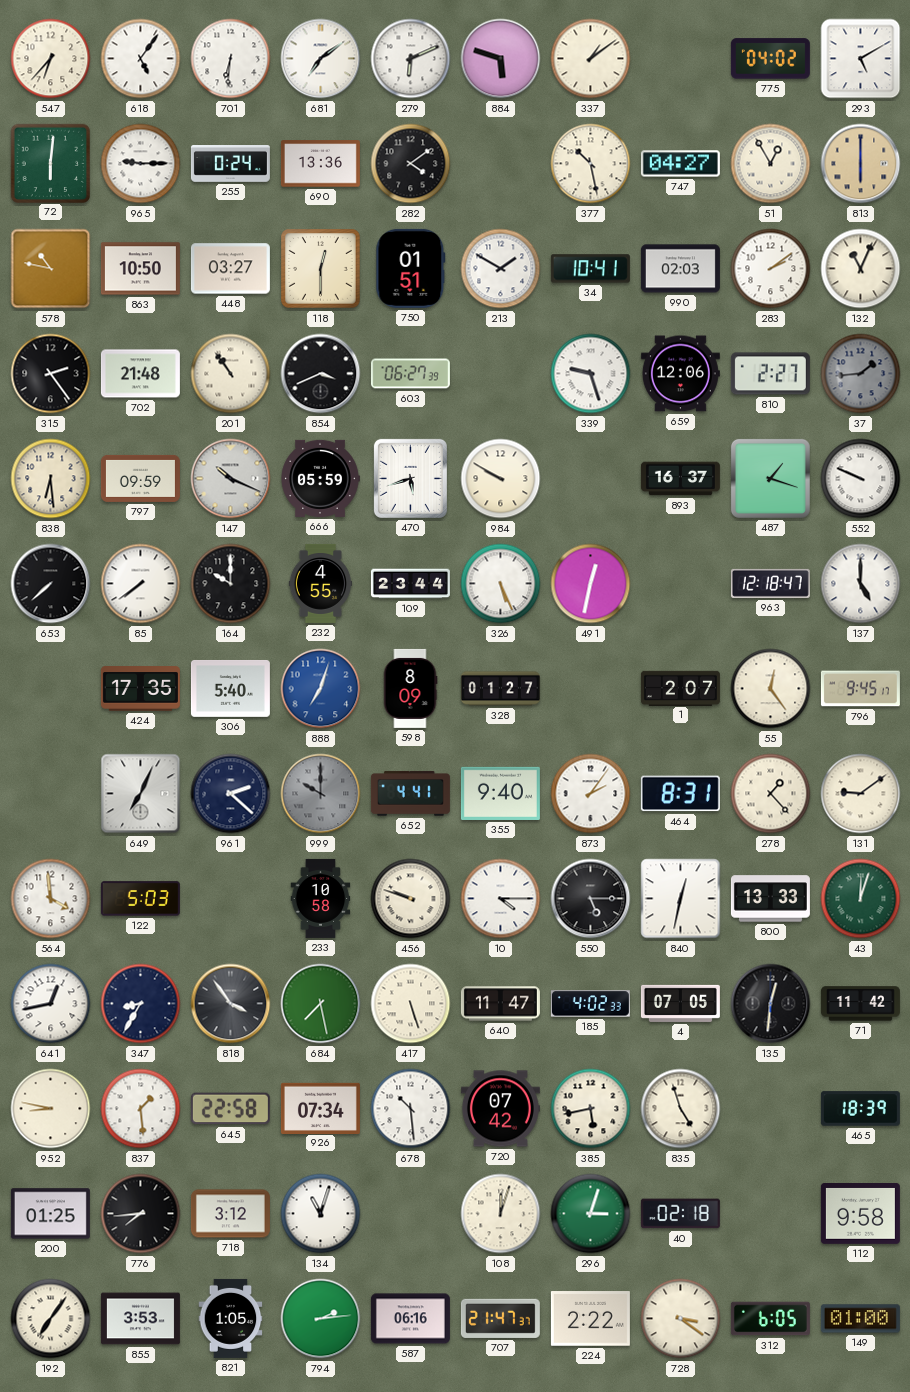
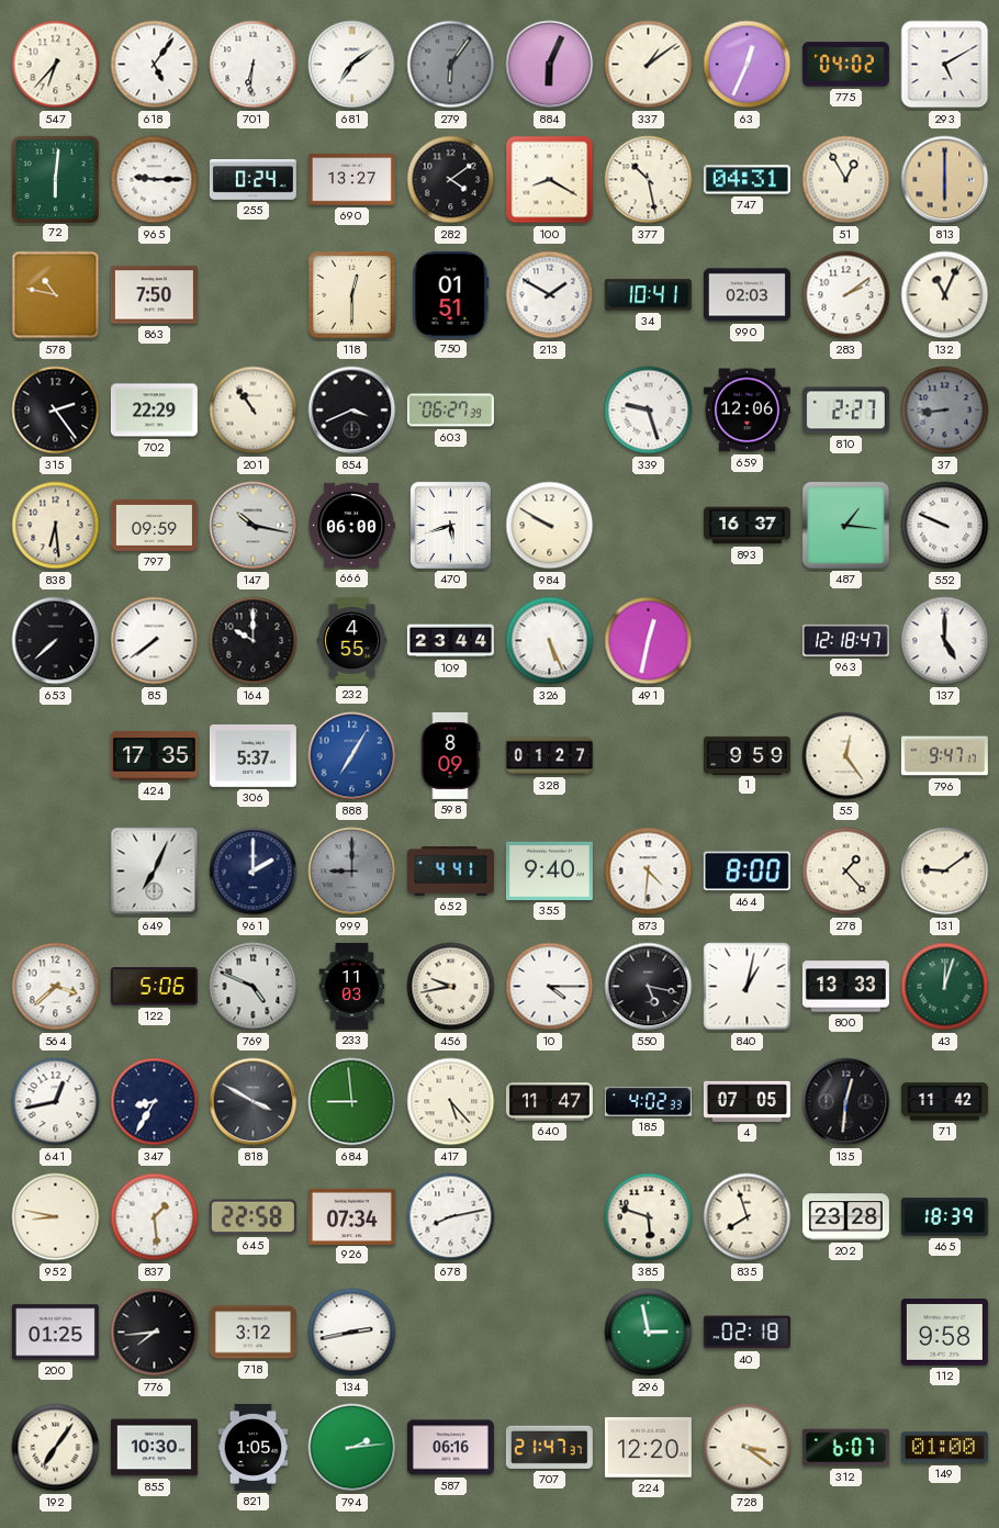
279: 6:11 -> 6:06
279 dial: white -> grey
884: 5:48 -> 6:04
63: none -> 12:34
690: 13:36 -> 13:27
100: none -> 8:20
747: 04:27 -> 04:31
863: 10:50 -> 7:50
448: 03:27 -> none
702: 21:48 -> 22:29
37: 1:44 -> 8:44
147: 10:19 -> 10:17
666: 05:59 -> 06:00
487: 1:18 -> 1:16
306: 5:40 -> 5:37
888: 7:03 -> 7:05
1: 2:07 -> 9:59
796: 9:45 -> 9:47
961: 2:22 -> 2:00
999: 10:00 -> 9:00
873: 2:06 -> 4:31
464: 8:31 -> 8:00
564: 3:59 -> 3:38
122: 5:03 -> 5:06
769: none -> 4:49
233: 10:58 -> 11:03
456: 9:48 -> 9:43
550: 5:15 -> 5:17
840: 12:32 -> 1:02
818: 3:54 -> 3:50
684: 7:28 -> 8:59
417: 5:27 -> 5:23
678: 10:29 -> 8:13
720: 07:42 -> none
385: 5:43 -> 5:48
835: 4:57 -> 7:57
202: none -> 23:28
134: 11:03 -> 2:43
108: 12:03 -> none
296: 3:03 -> 2:58
855: 3:53 -> 10:30
224: 2:22 -> 12:20
312: 6:05 -> 6:07
